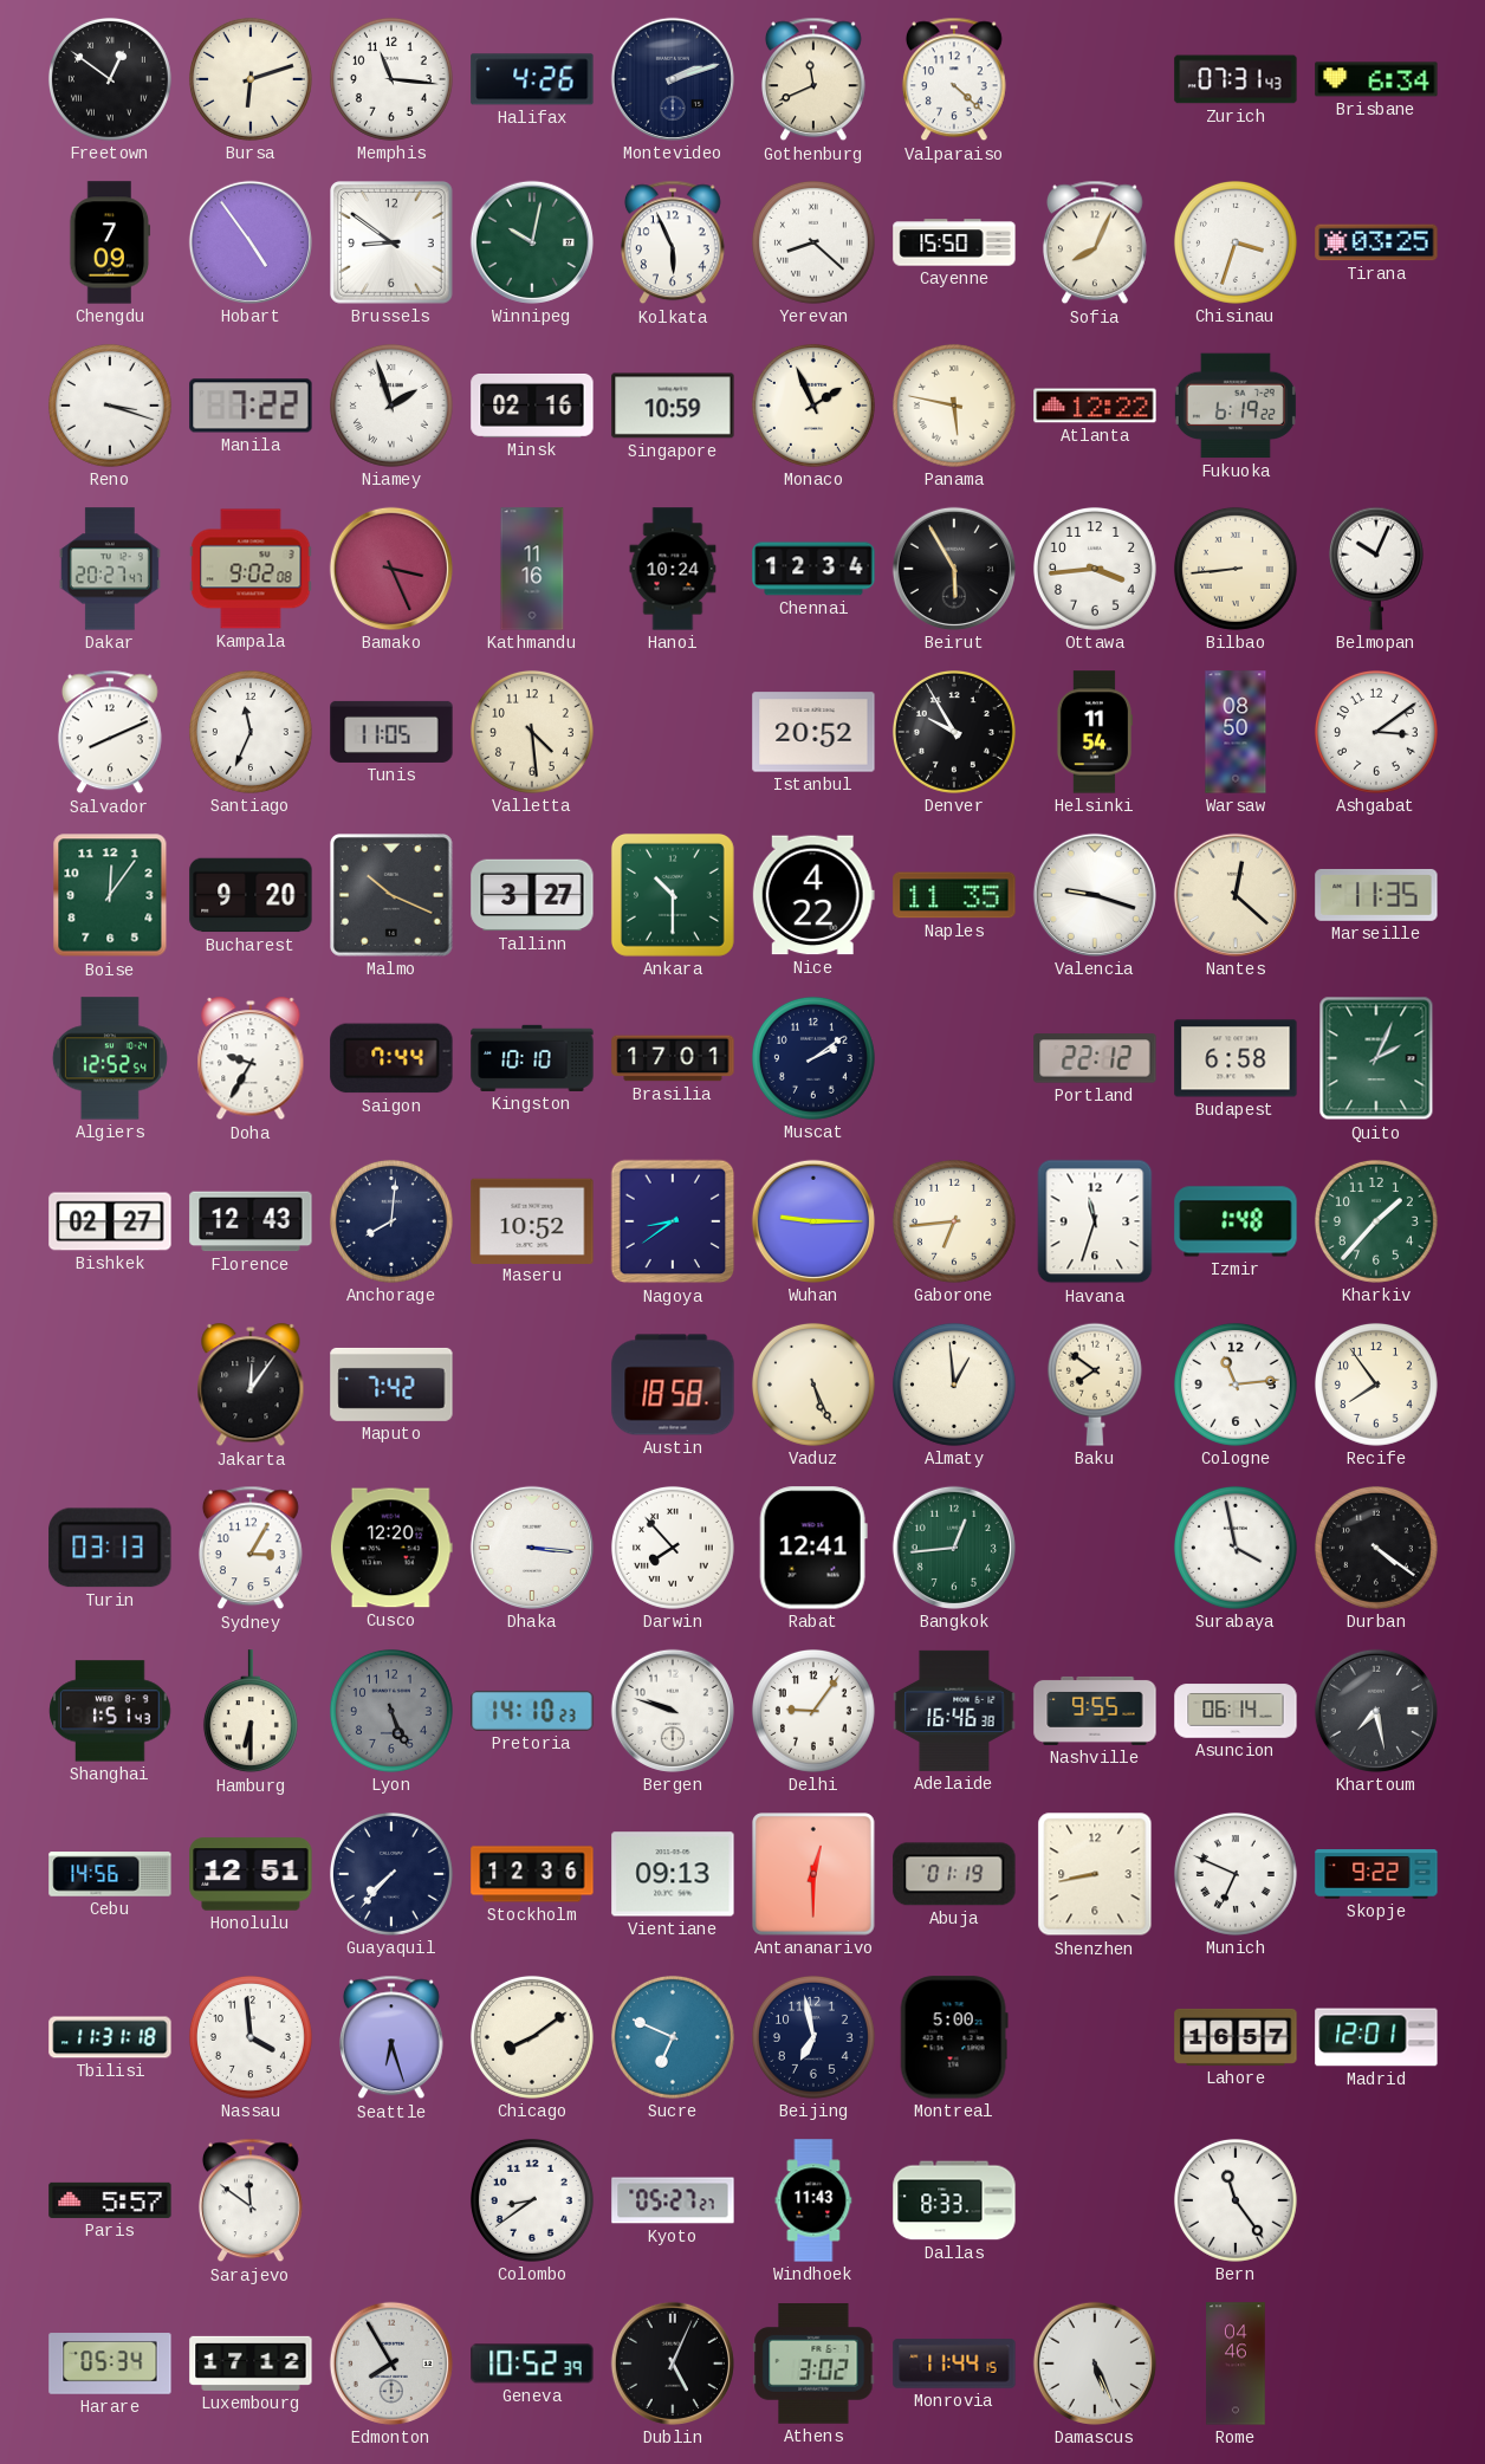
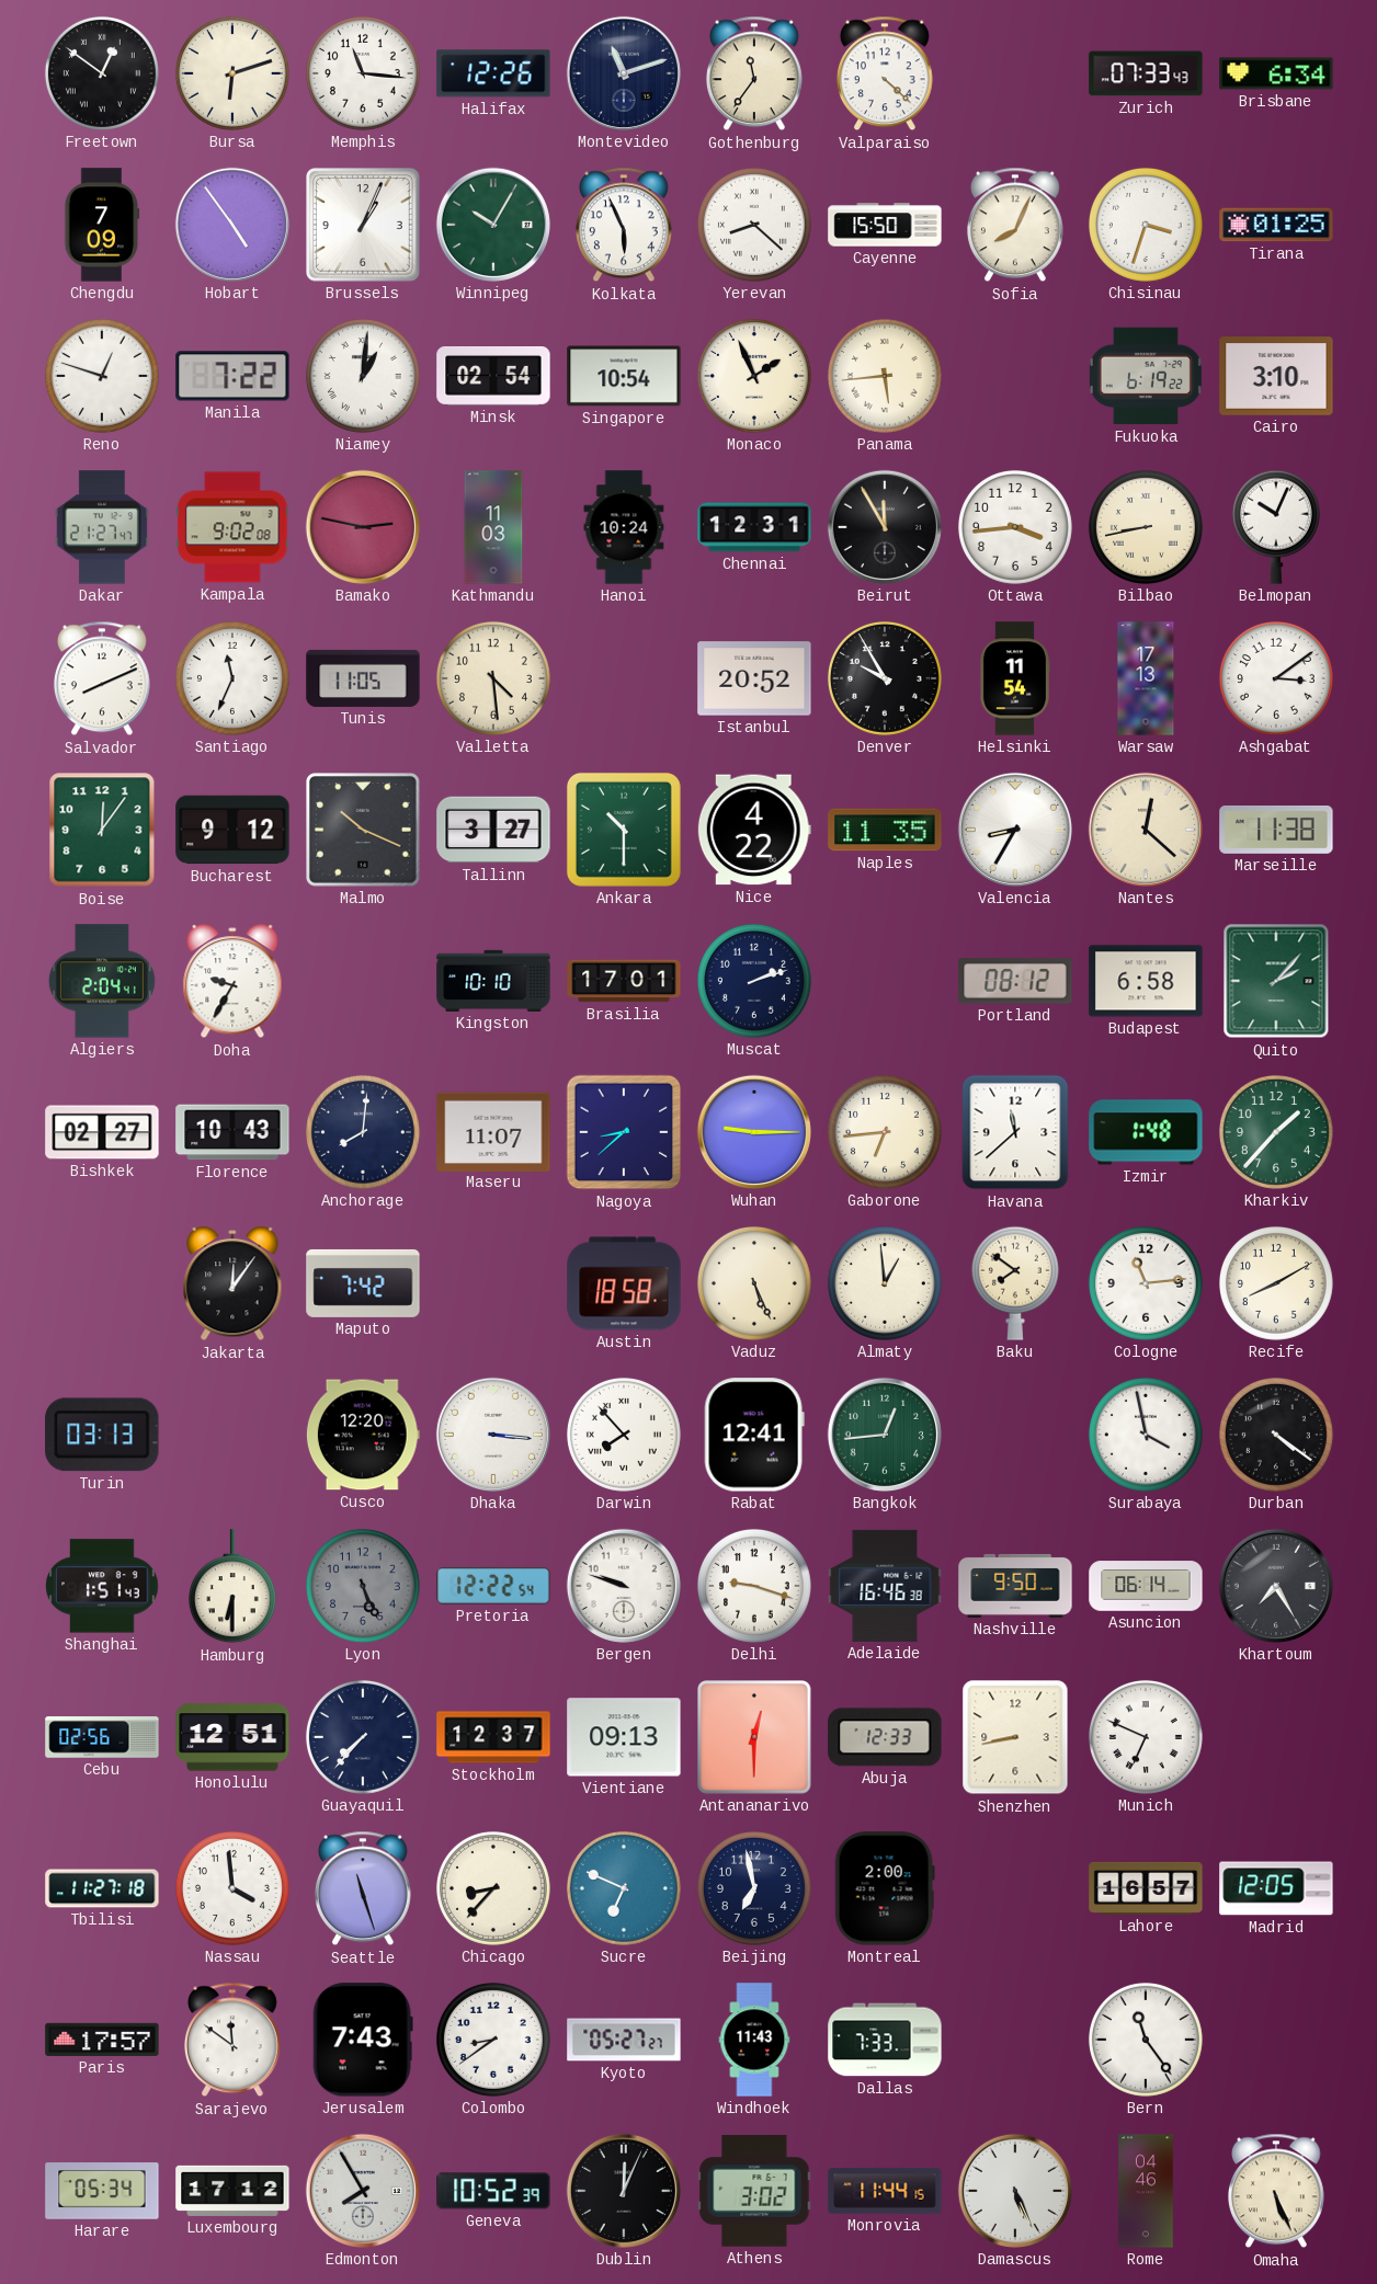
Halifax: 4:26 -> 12:26
Montevideo: 2:12 -> 11:12
Gothenburg: 11:41 -> 11:36
Zurich: 07:31 -> 07:33
Brussels: 8:51 -> 1:04
Winnipeg: 10:02 -> 10:05
Tirana: 03:25 -> 01:25
Reno: 3:18 -> 12:48
Niamey: 1:57 -> 1:01
Minsk: 02:16 -> 02:54
Singapore: 10:59 -> 10:54
Panama: 5:47 -> 5:44
Atlanta: 12:22 -> none
Cairo: none -> 3:10
Dakar: 20:27 -> 21:27
Bamako: 3:26 -> 2:47
Kathmandu: 11:16 -> 11:03
Chennai: 12:34 -> 12:31
Beirut: 5:55 -> 11:55
Bilbao: 8:44 -> 8:43
Warsaw: 08:50 -> 17:13
Bucharest: 9:20 -> 9:12
Valencia: 9:18 -> 8:35
Marseille: 11:35 -> 11:38
Algiers: 12:52 -> 2:04
Saigon: 7:44 -> none
Muscat: 2:09 -> 2:12
Portland: 22:12 -> 08:12
Quito: 2:04 -> 2:07
Florence: 12:43 -> 10:43
Maseru: 10:52 -> 11:07
Nagoya: 8:39 -> 8:38
Havana: 11:33 -> 11:38
Recife: 7:54 -> 8:10
Sydney: 3:05 -> none
Pretoria: 14:10 -> 12:22
Delhi: 9:06 -> 9:18
Nashville: 9:55 -> 9:50
Khartoum: 7:28 -> 7:25
Cebu: 14:56 -> 02:56
Stockholm: 12:36 -> 12:37
Abuja: 01:19 -> 12:33
Skopje: 9:22 -> none
Tbilisi: 11:31 -> 11:27
Seattle: 6:27 -> 11:27
Chicago: 8:09 -> 8:37
Montreal: 5:00 -> 2:00
Madrid: 12:01 -> 12:05
Paris: 5:57 -> 17:57
Jerusalem: none -> 7:43
Dallas: 8:33 -> 7:33
Dublin: 5:04 -> 12:04
Omaha: none -> 5:26
